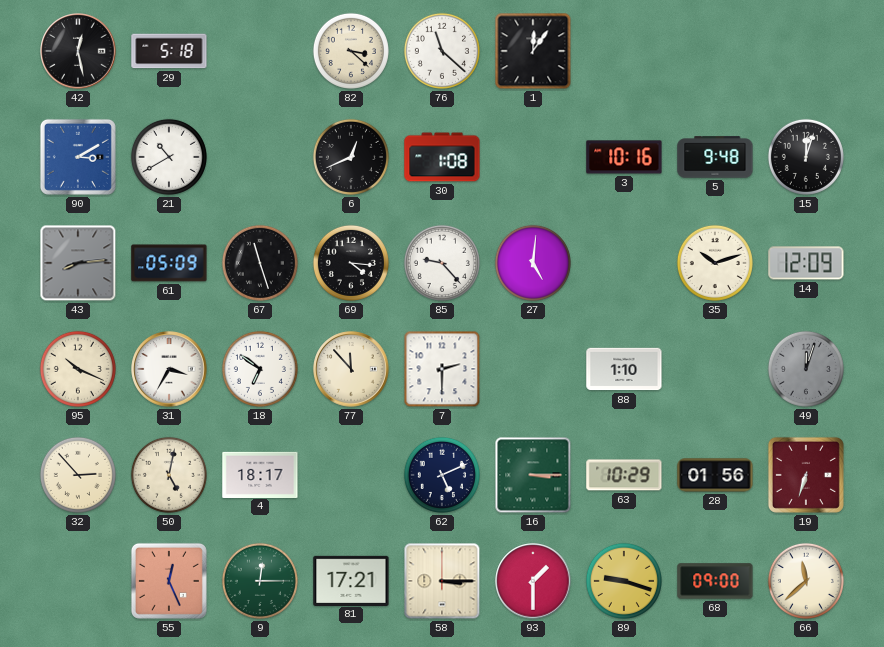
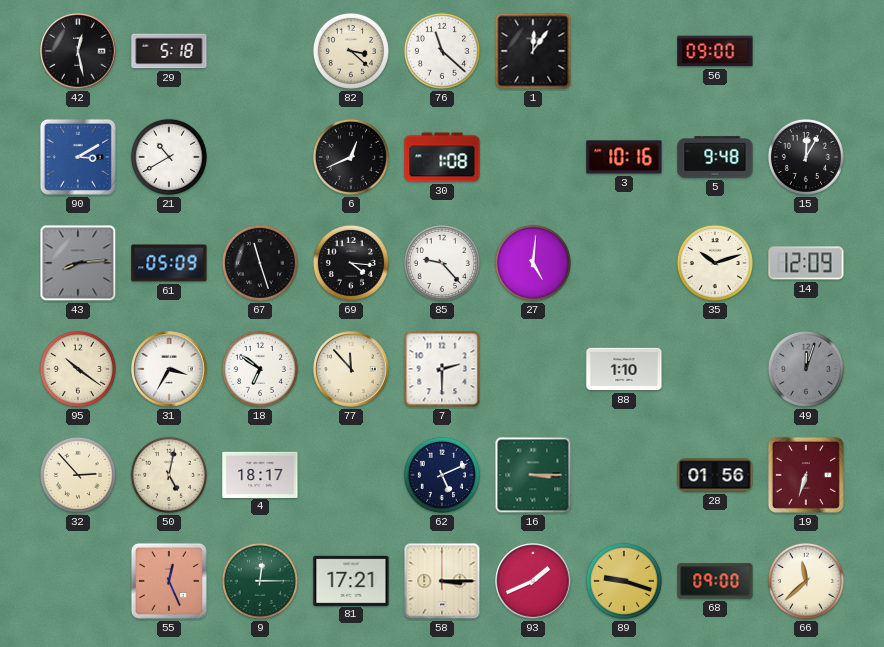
56: none -> 09:00
15: 12:03 -> 12:05
95: 10:19 -> 10:21
63: 10:29 -> none
93: 1:30 -> 1:41
